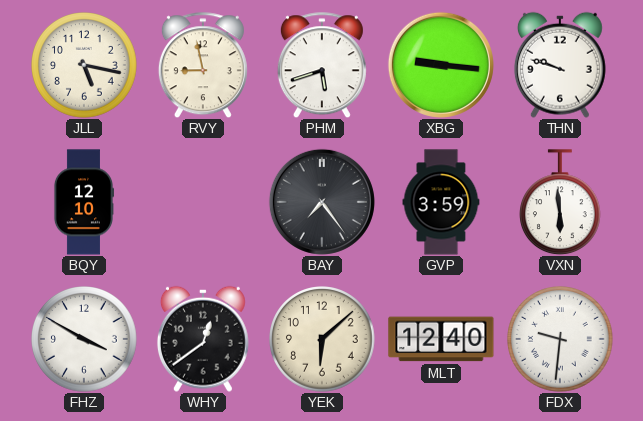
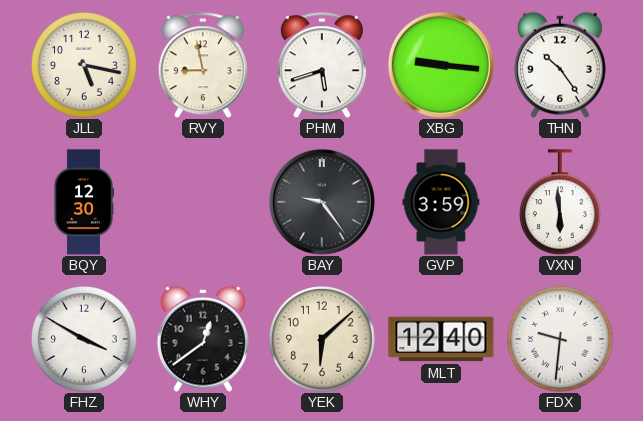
THN: 9:48 -> 10:24
BQY: 12:10 -> 12:30
BAY: 7:24 -> 9:24
